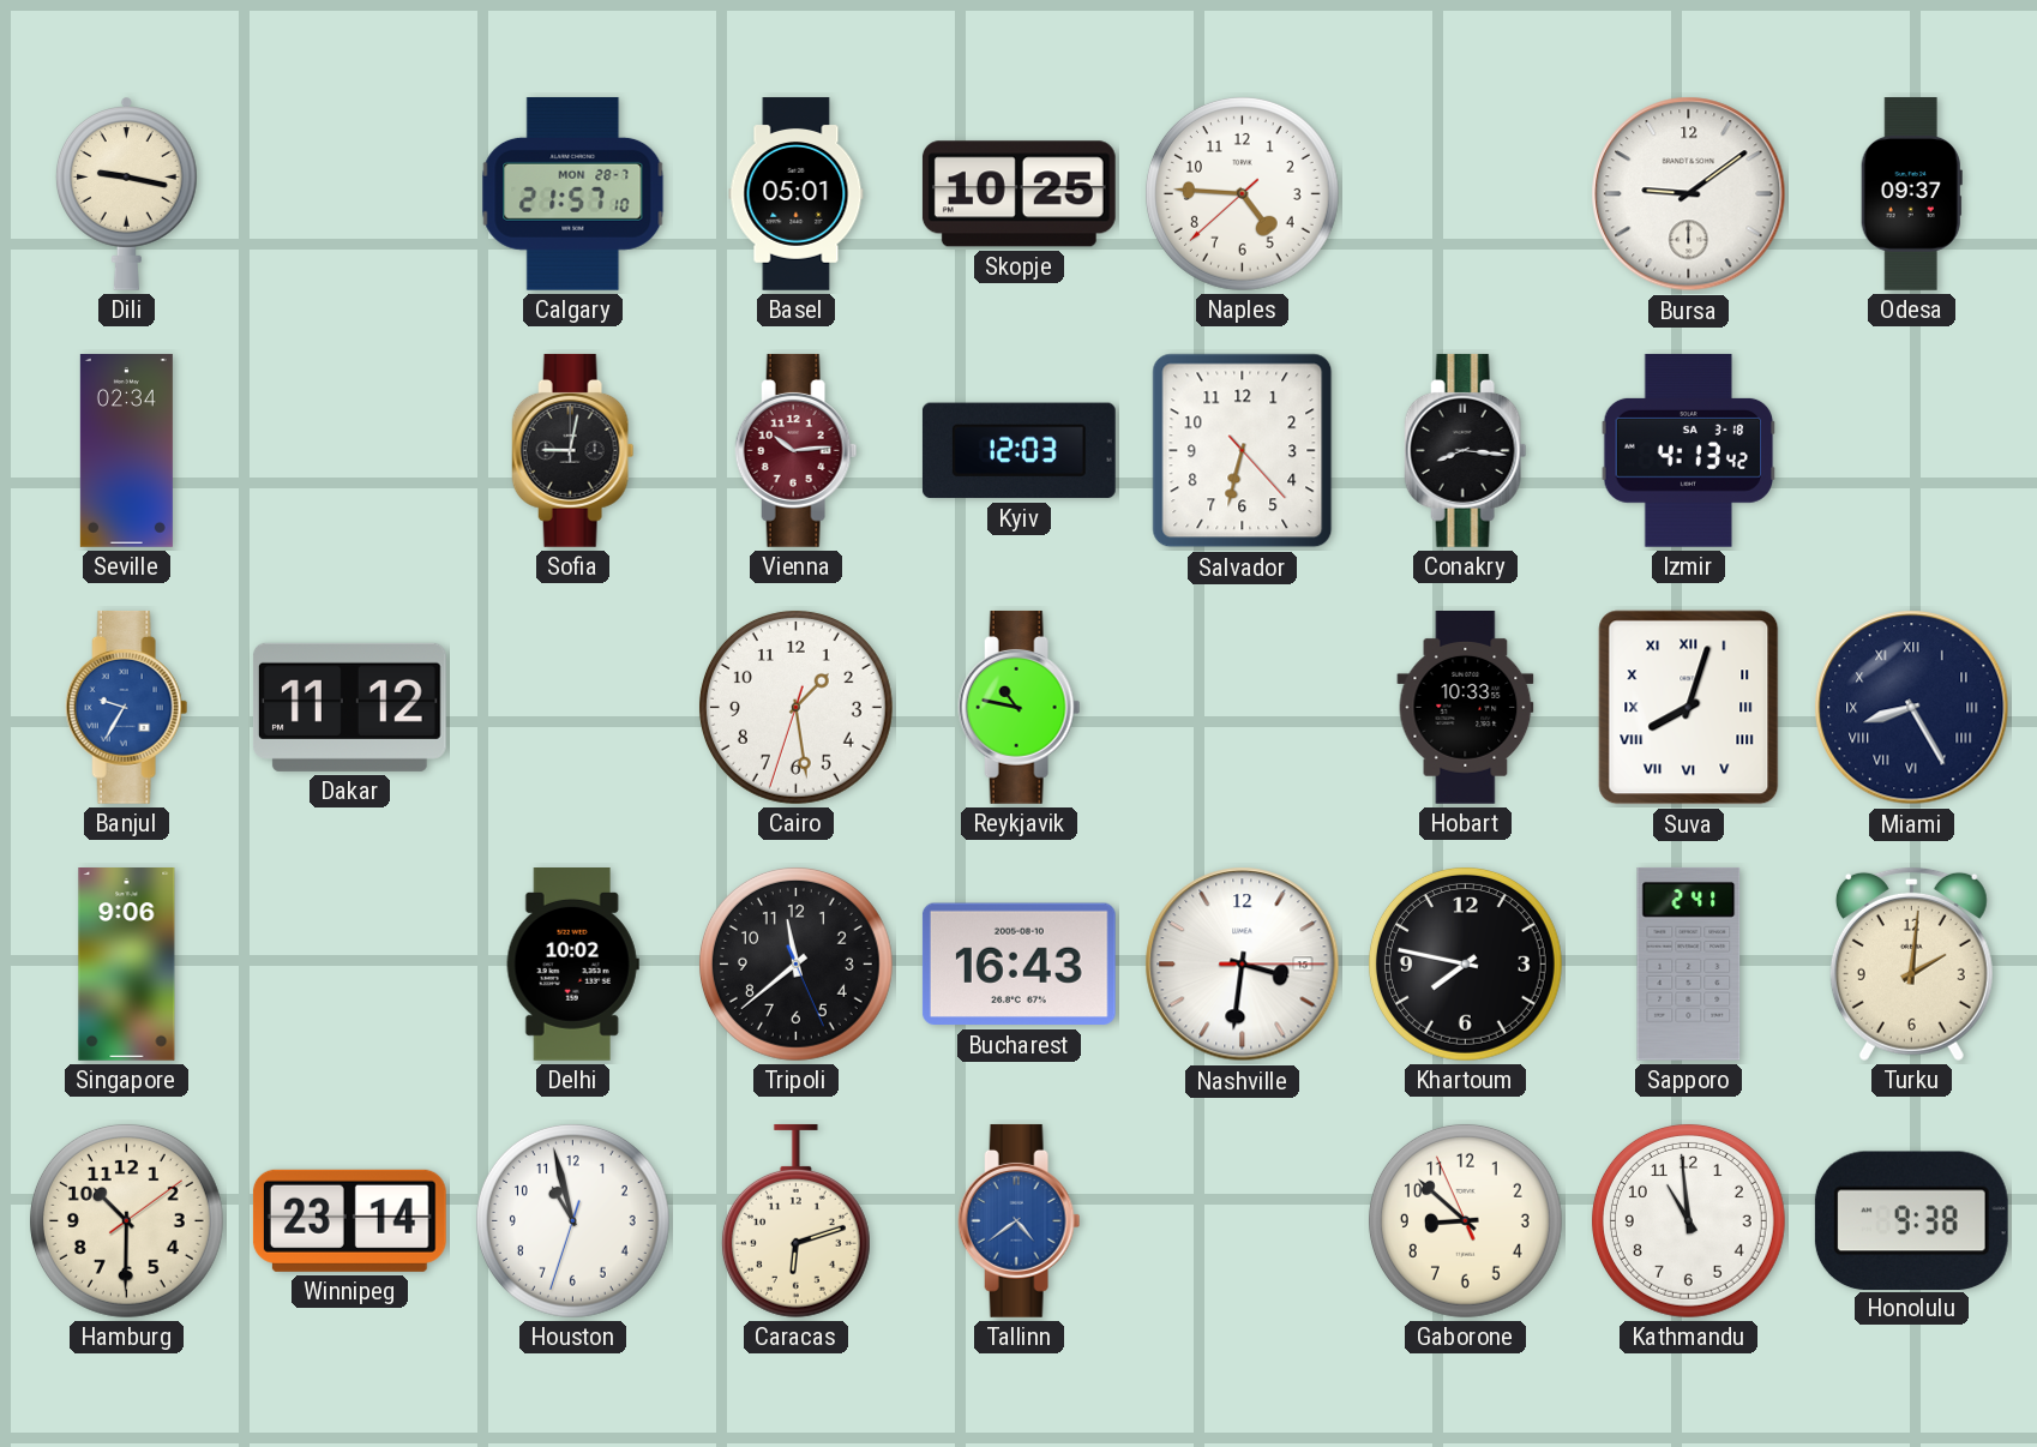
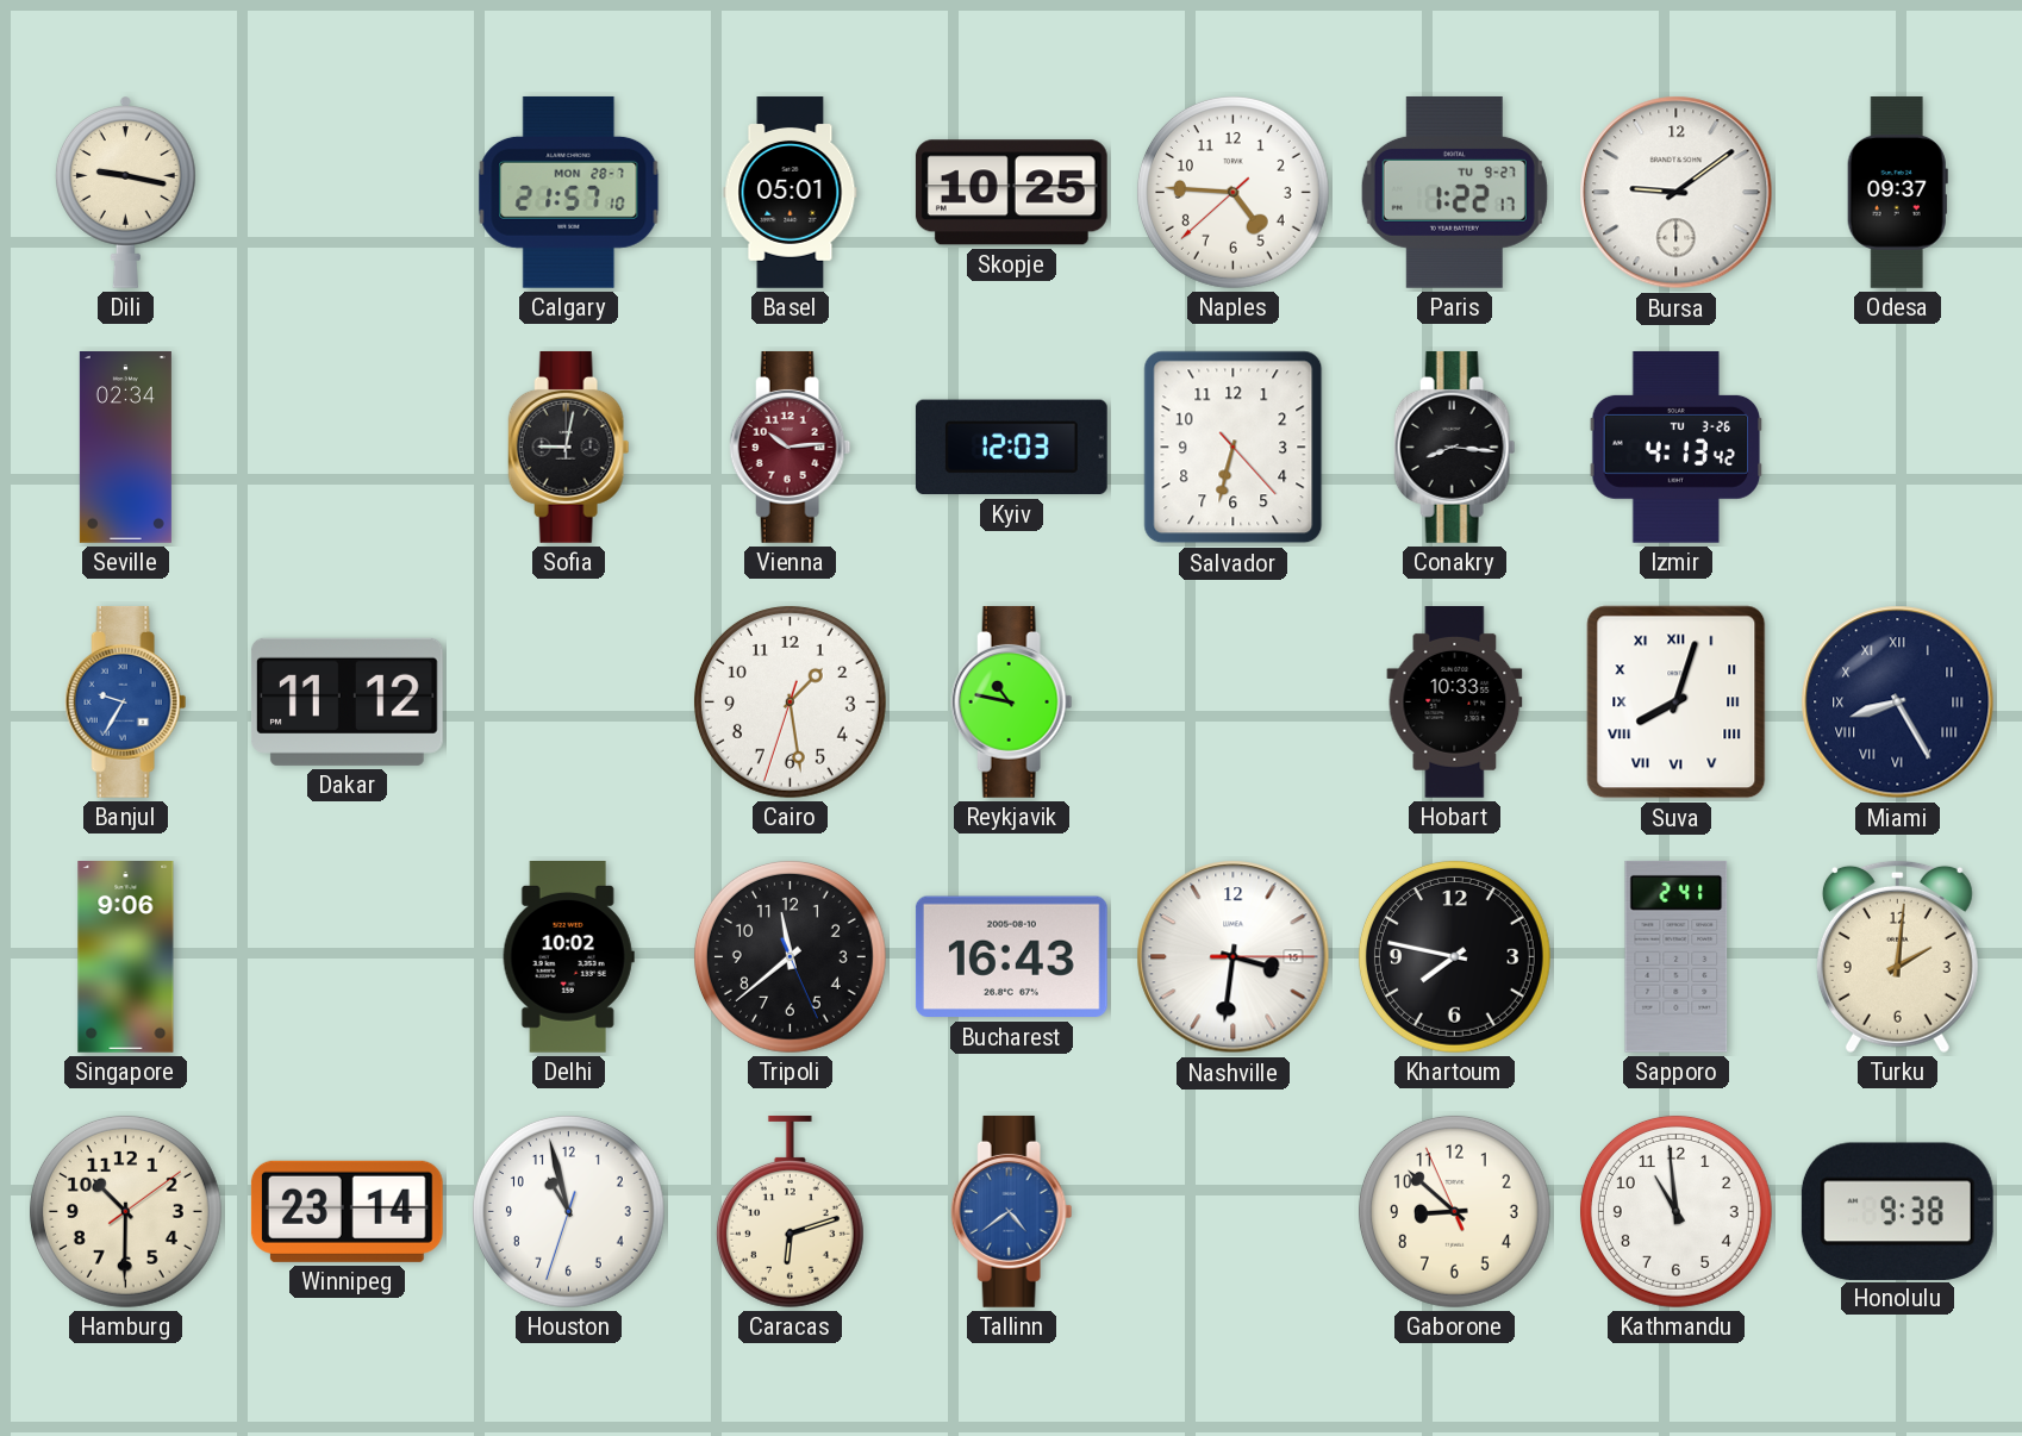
Paris: none -> 1:22
Izmir date: SA 3-18 -> TU 3-26
